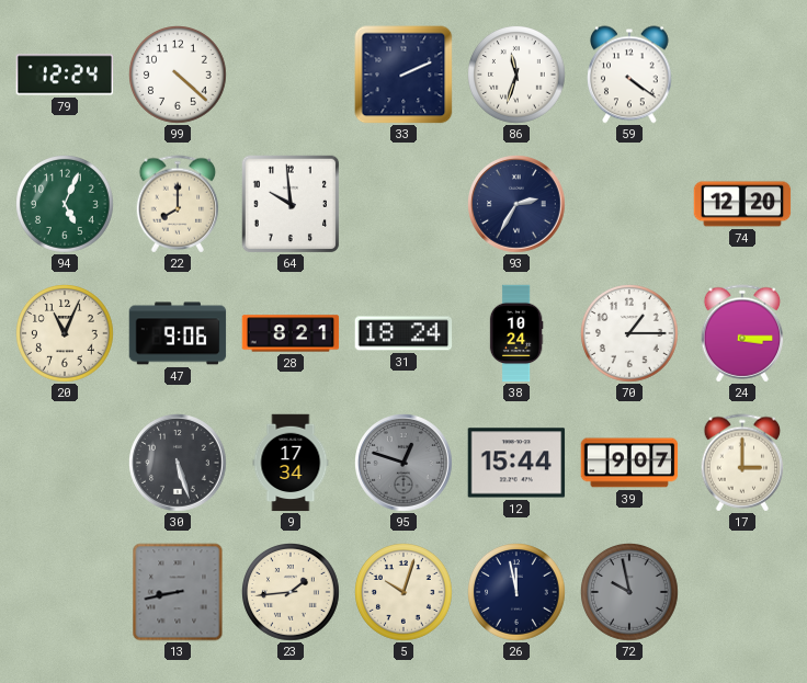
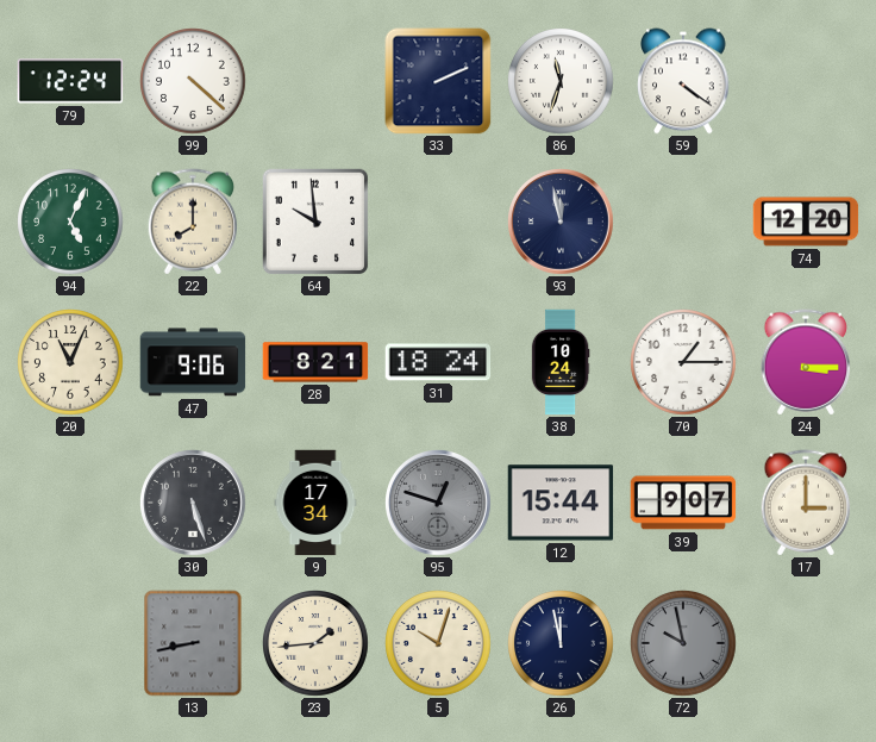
93: 2:35 -> 11:58
